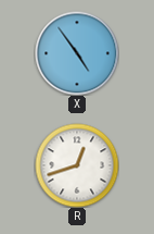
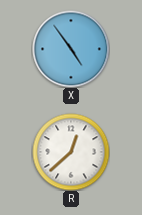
R: 12:42 -> 12:38
